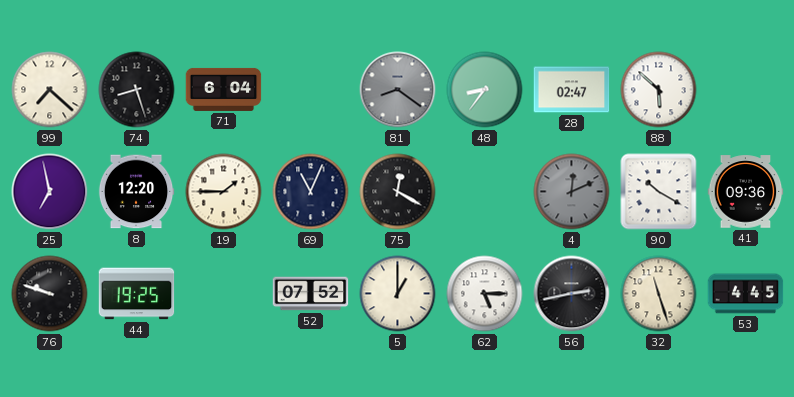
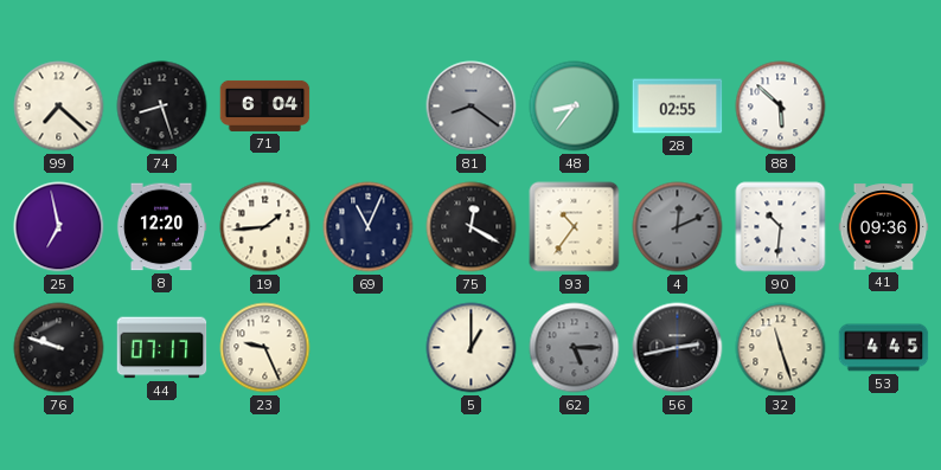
28: 02:47 -> 02:55
19: 1:45 -> 1:44
93: none -> 10:36
90: 10:20 -> 10:31
44: 19:25 -> 07:17
23: none -> 9:26
52: 07:52 -> none
62 dial: white -> grey
